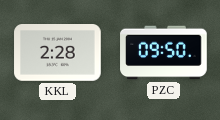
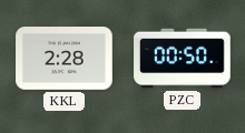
PZC: 09:50 -> 00:50
